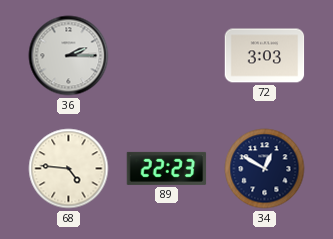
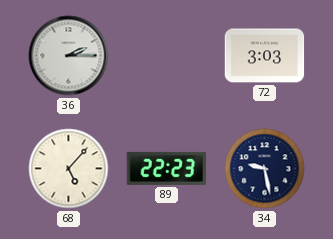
68: 4:46 -> 5:07
34: 12:50 -> 9:28
